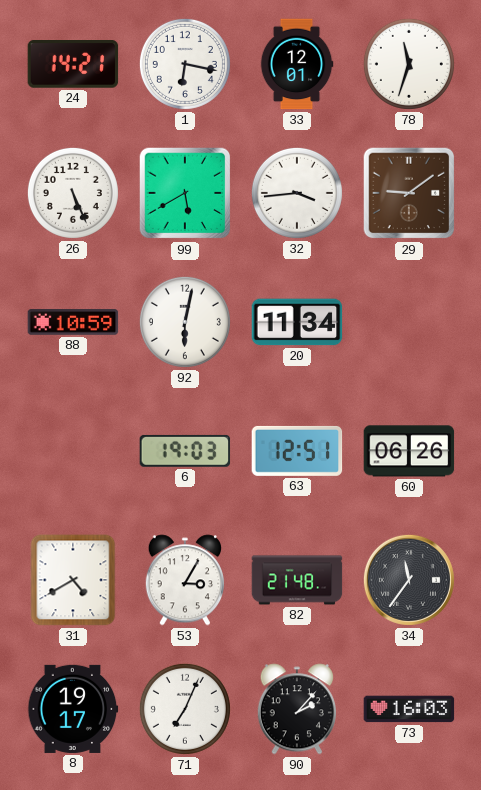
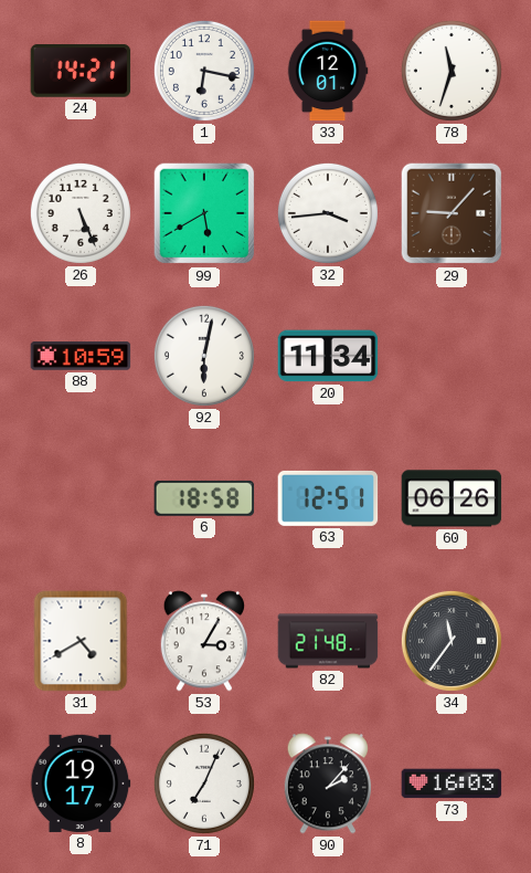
29: 9:09 -> 9:07
6: 19:03 -> 18:58
